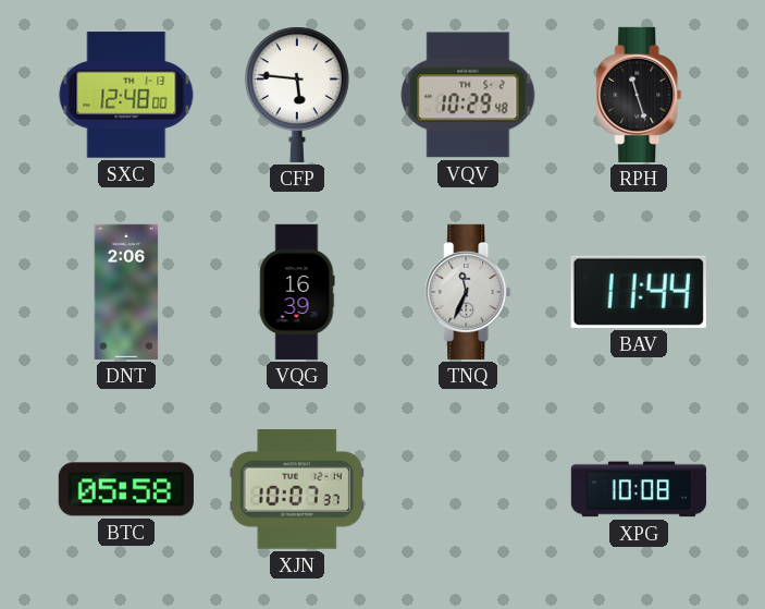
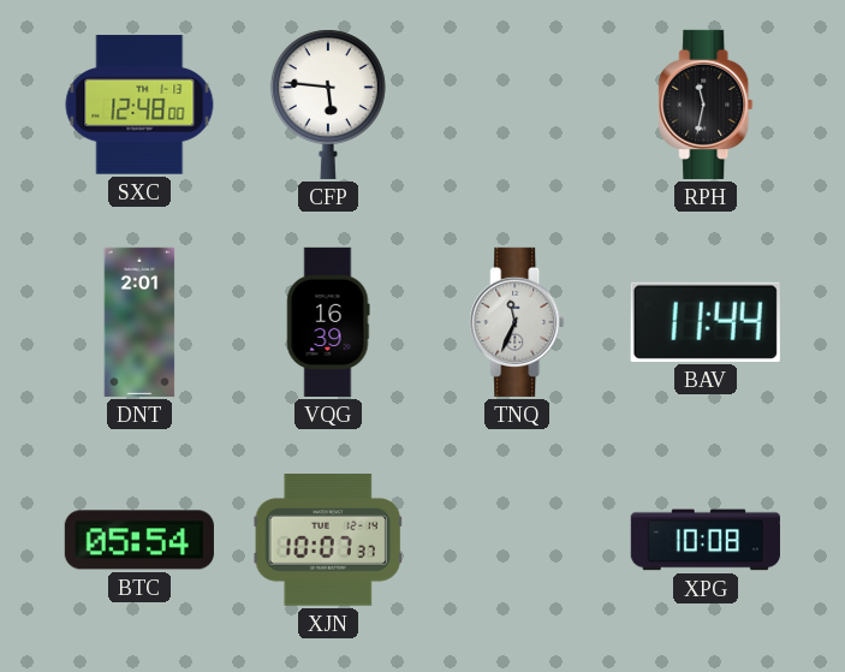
VQV: 10:29 -> none
RPH: 11:27 -> 11:32
DNT: 2:06 -> 2:01
BTC: 05:58 -> 05:54
